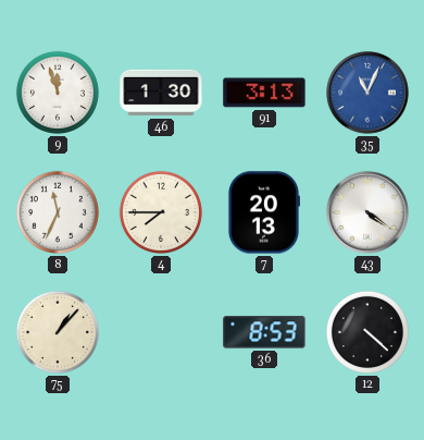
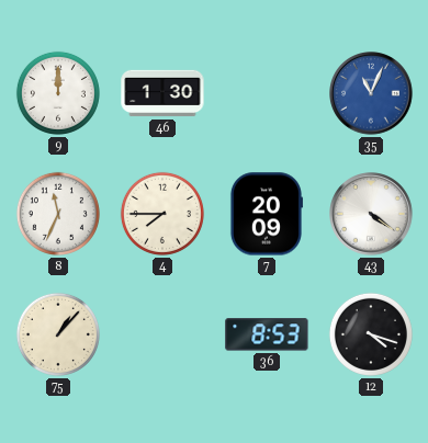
9: 11:57 -> 12:00
91: 3:13 -> none
7: 20:13 -> 20:09
12: 4:22 -> 4:18
